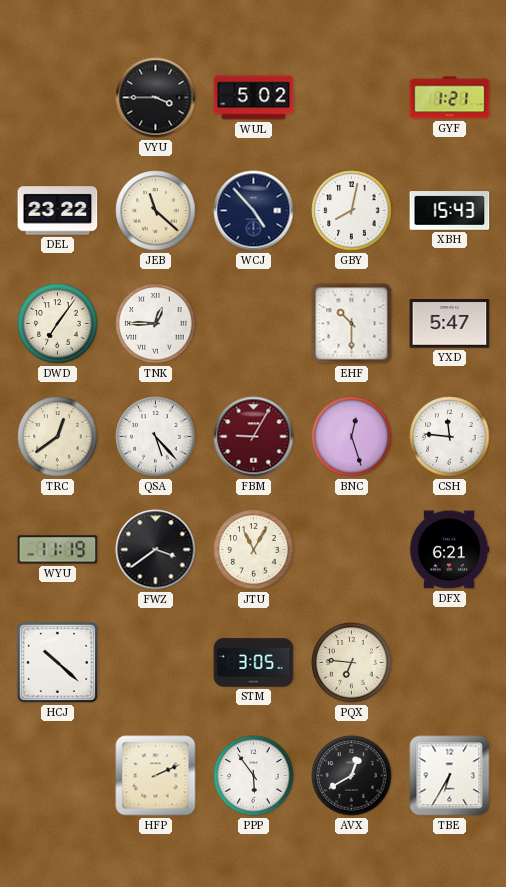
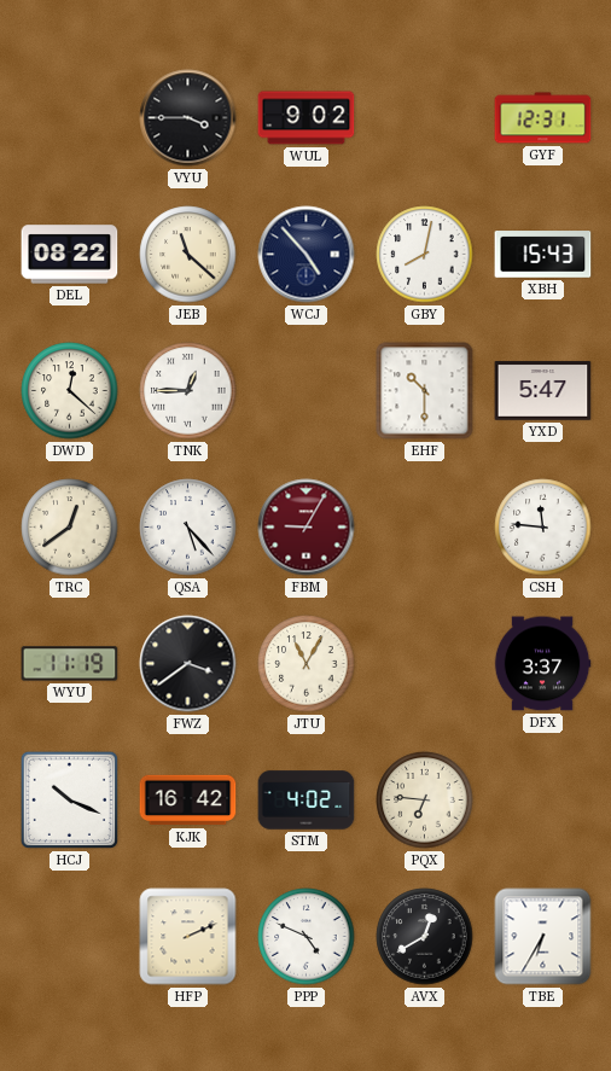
WUL: 5:02 -> 9:02
GYF: 1:21 -> 12:31
DEL: 23:22 -> 08:22
DWD: 7:06 -> 12:22
BNC: 12:27 -> none
DFX: 6:21 -> 3:37
HCJ: 10:22 -> 10:19
KJK: none -> 16:42
STM: 3:05 -> 4:02
PPP: 5:54 -> 4:49
